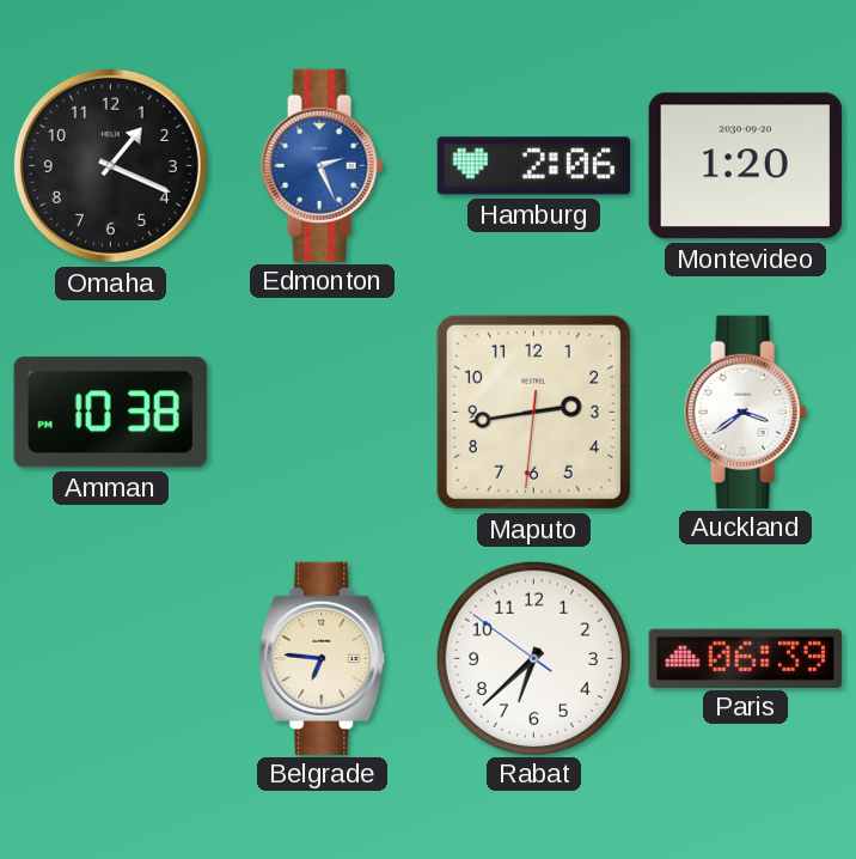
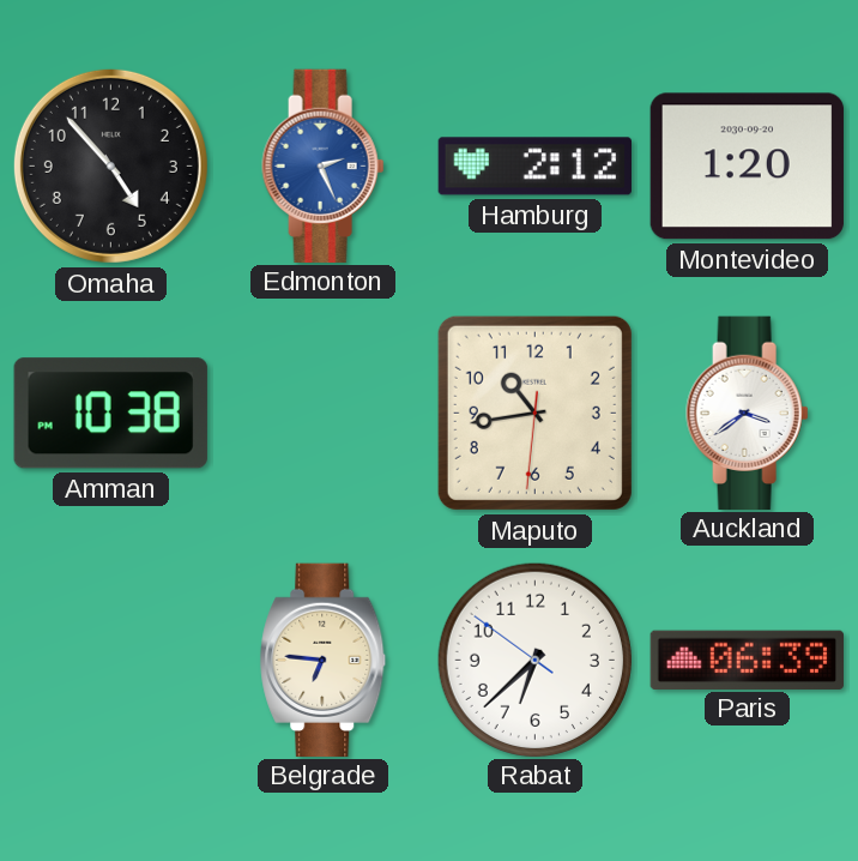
Omaha: 1:19 -> 4:53
Hamburg: 2:06 -> 2:12
Maputo: 2:43 -> 10:43
